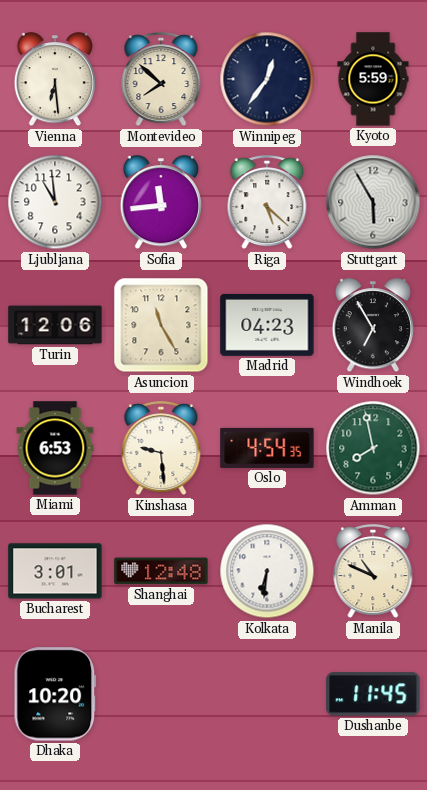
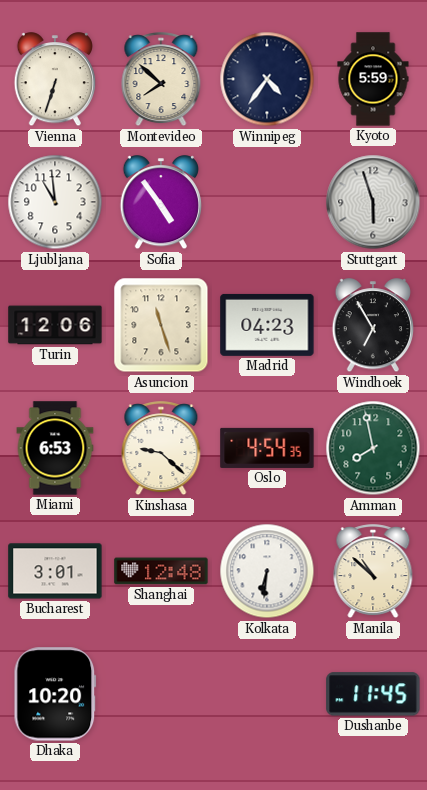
Vienna: 6:29 -> 6:33
Winnipeg: 12:36 -> 4:36
Sofia: 11:44 -> 4:54
Riga: 5:22 -> none
Stuttgart: 5:55 -> 5:57
Asuncion: 11:25 -> 11:27
Kinshasa: 9:29 -> 9:22
Manila: 10:49 -> 10:52
